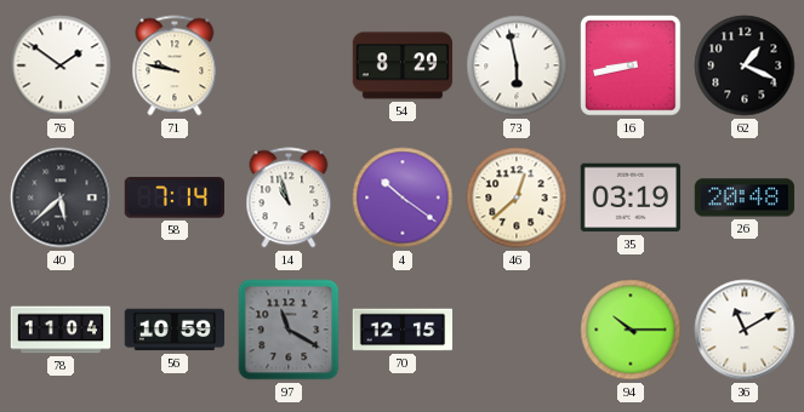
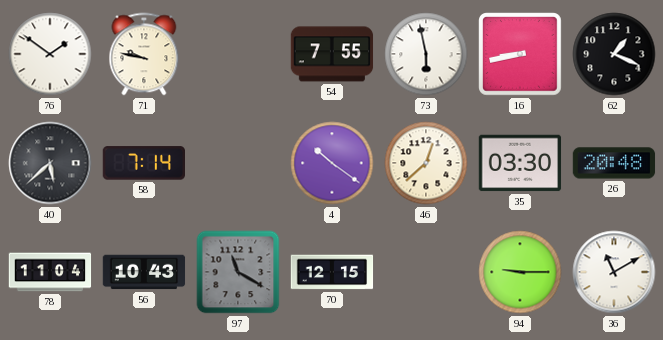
54: 8:29 -> 7:55
14: 10:57 -> none
35: 03:19 -> 03:30
56: 10:59 -> 10:43
94: 10:15 -> 9:15
